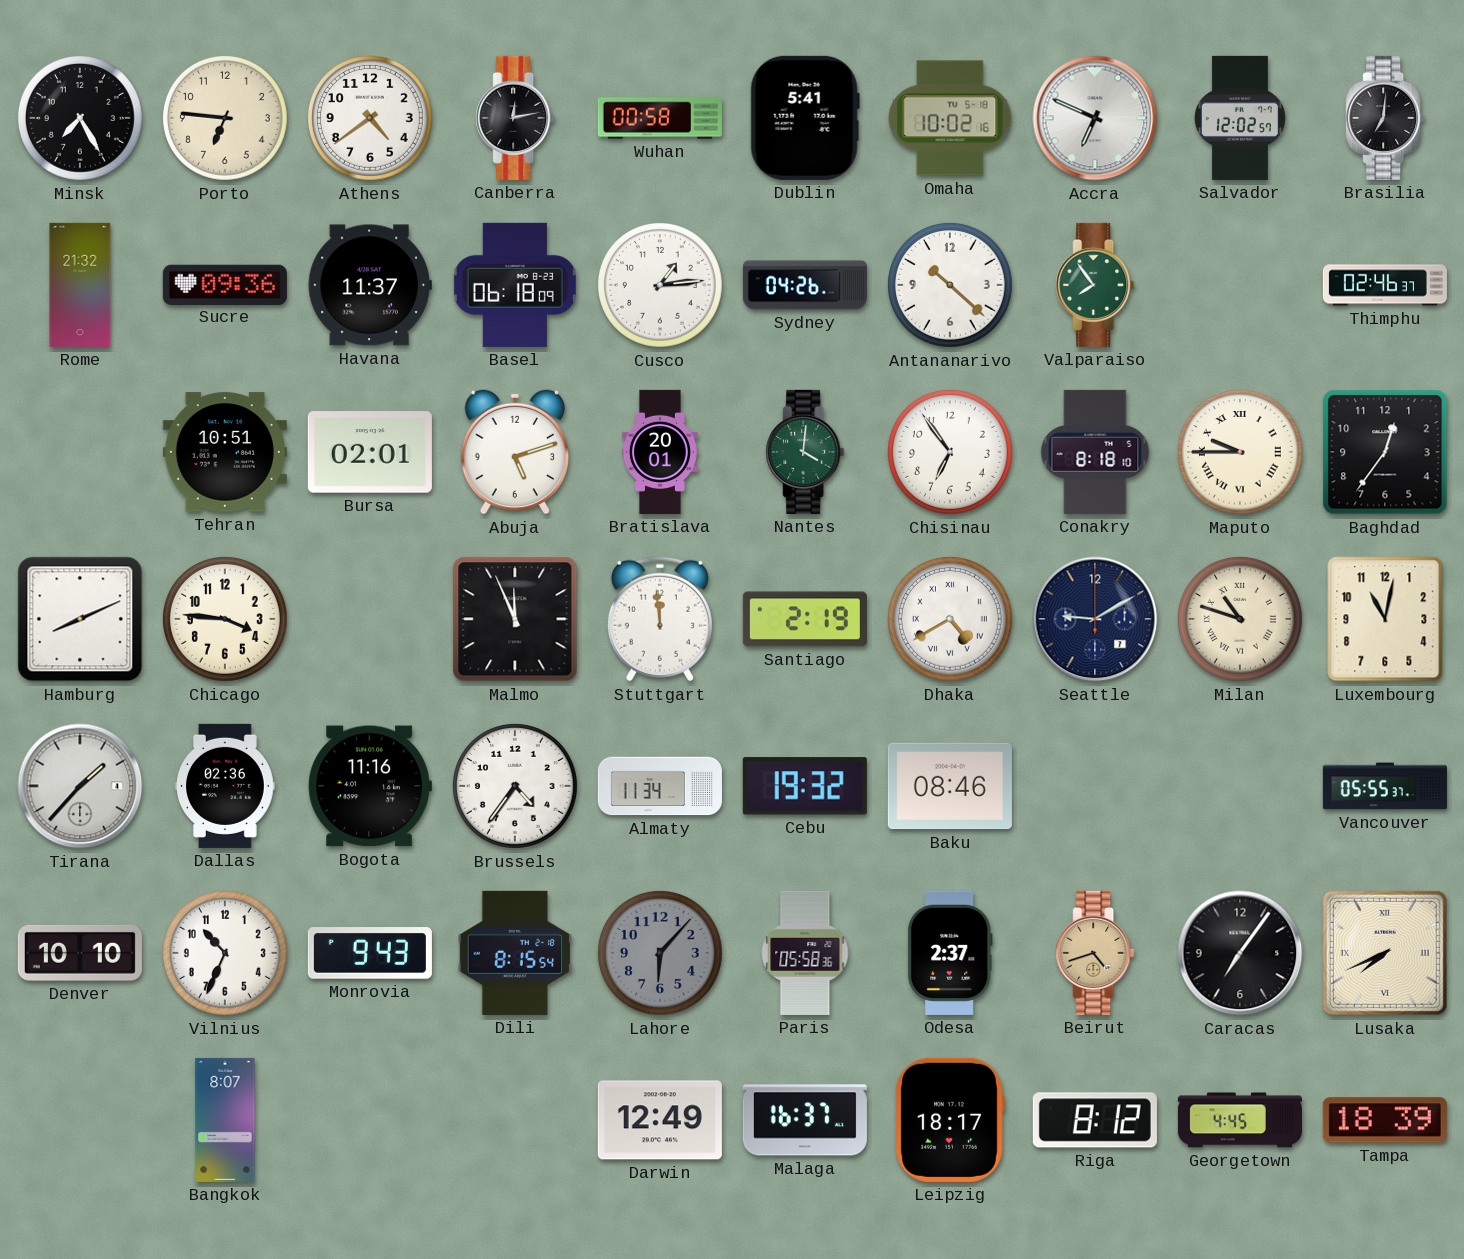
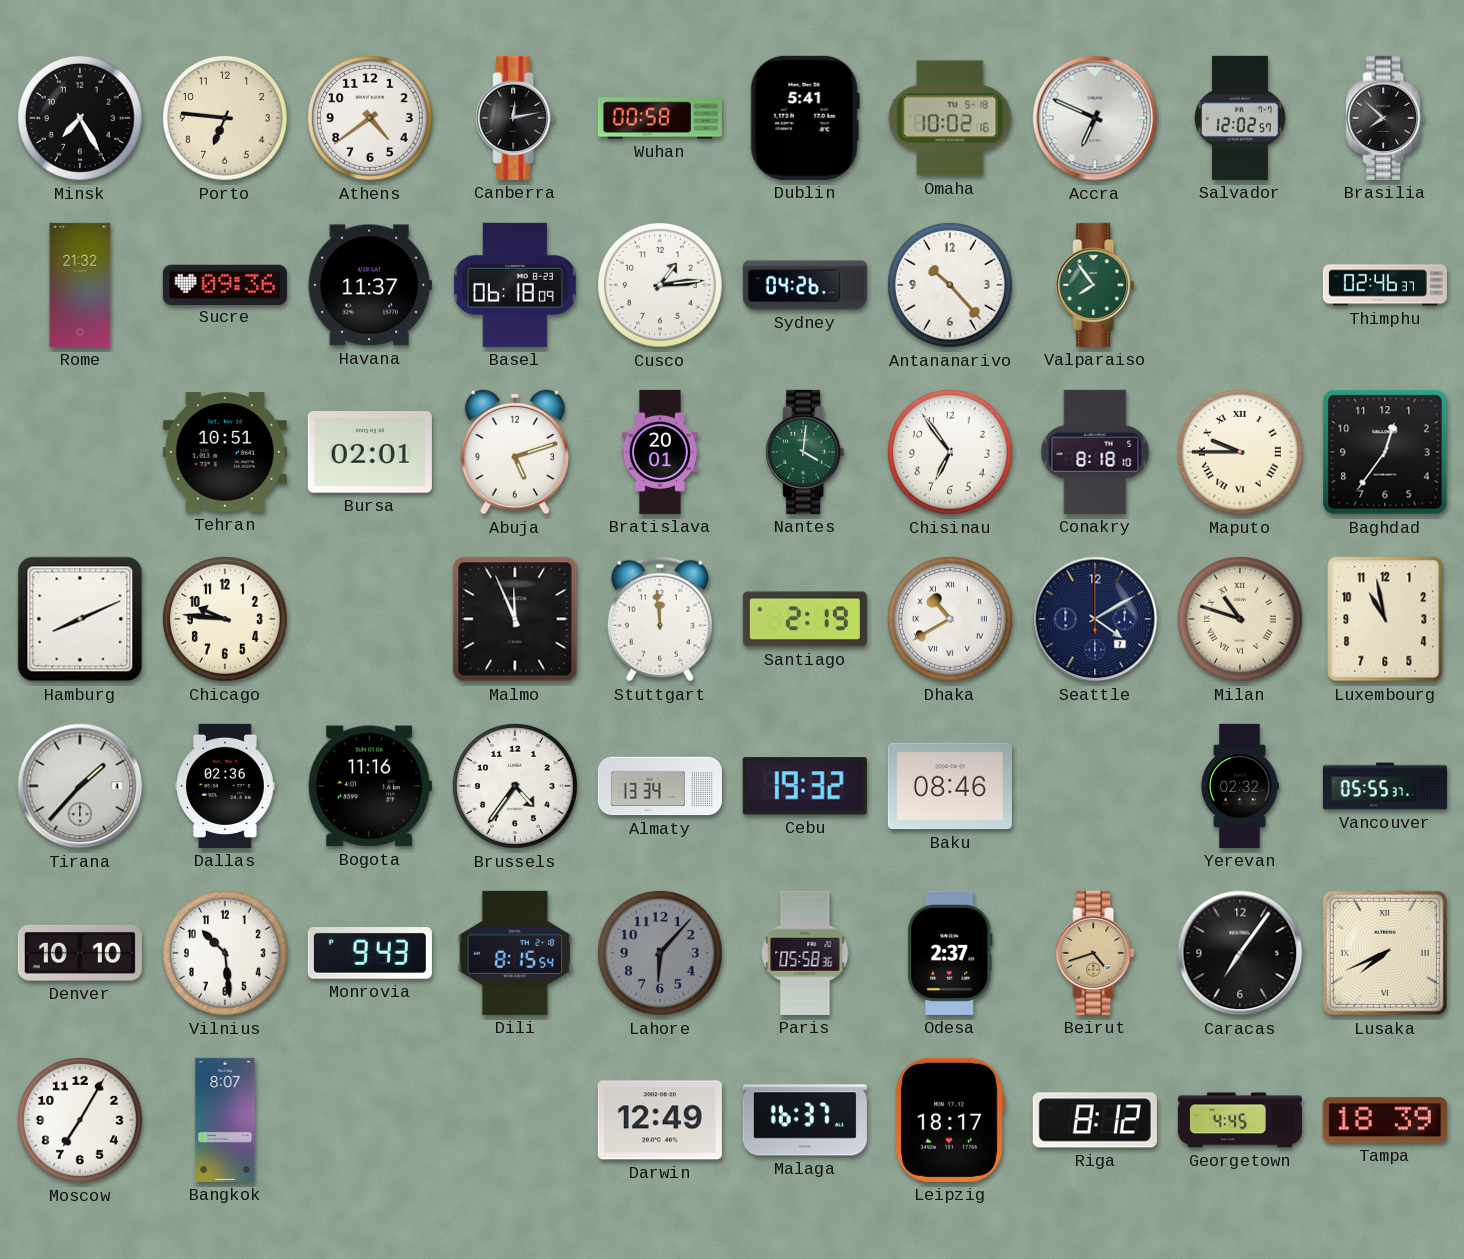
Brasilia: 7:01 -> 7:52
Antananarivo: 10:22 -> 10:23
Chicago: 3:46 -> 9:46
Dhaka: 4:40 -> 10:40
Seattle: 9:10 -> 4:10
Luxembourg: 11:02 -> 10:58
Almaty: 11:34 -> 13:34
Yerevan: none -> 02:32
Vilnius: 10:34 -> 10:29
Moscow: none -> 7:05
